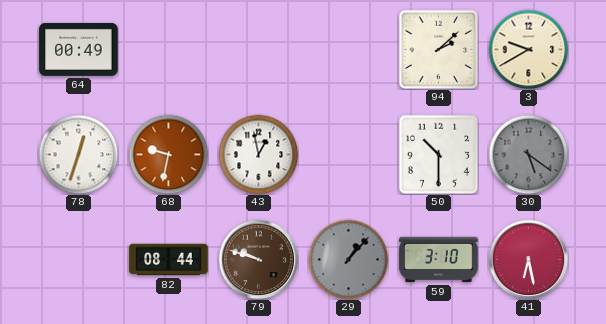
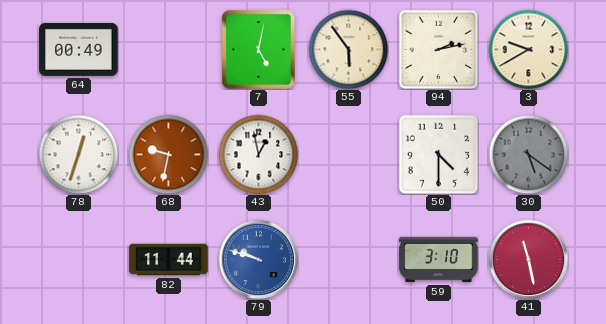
7: none -> 5:02
55: none -> 5:54
94: 2:08 -> 2:13
50: 10:30 -> 4:30
82: 08:44 -> 11:44
79 dial: brown -> blue
29: 1:07 -> none
41: 6:28 -> 11:28
